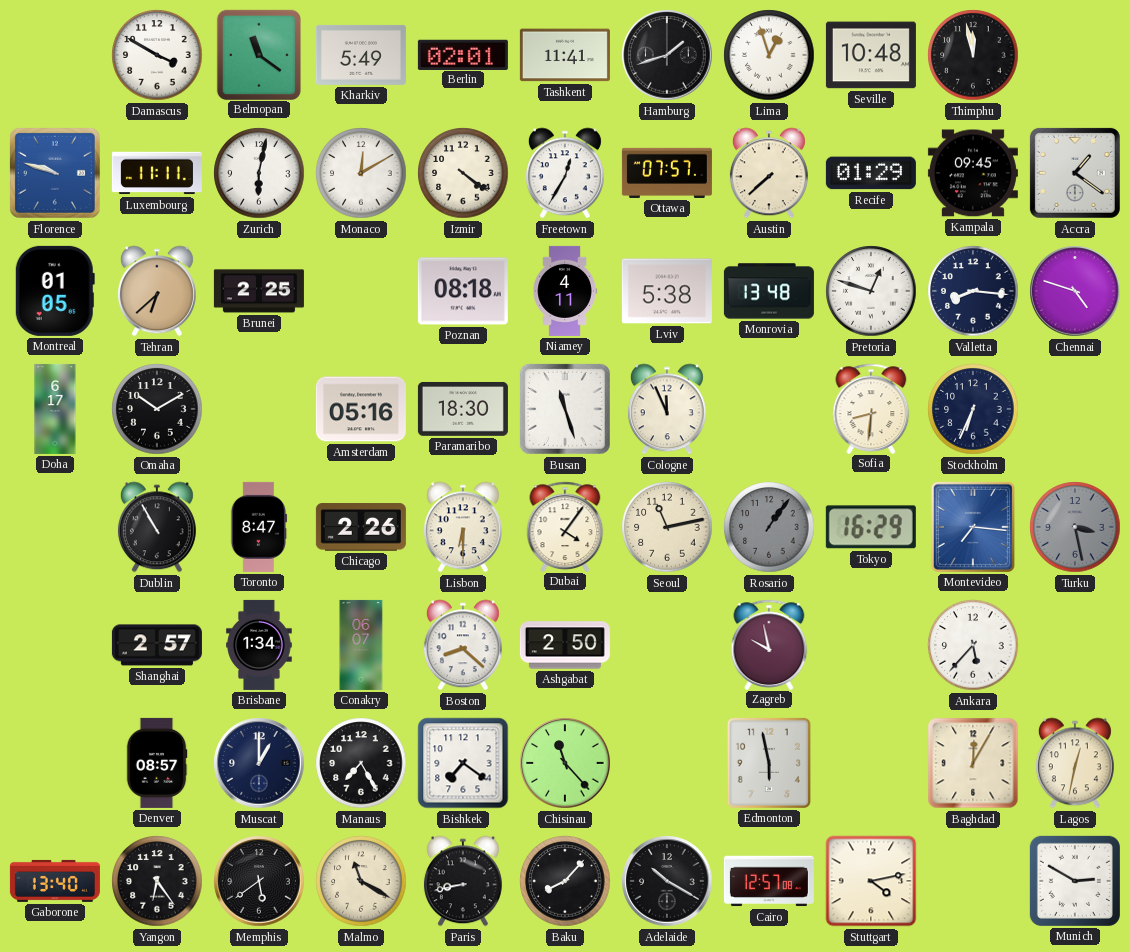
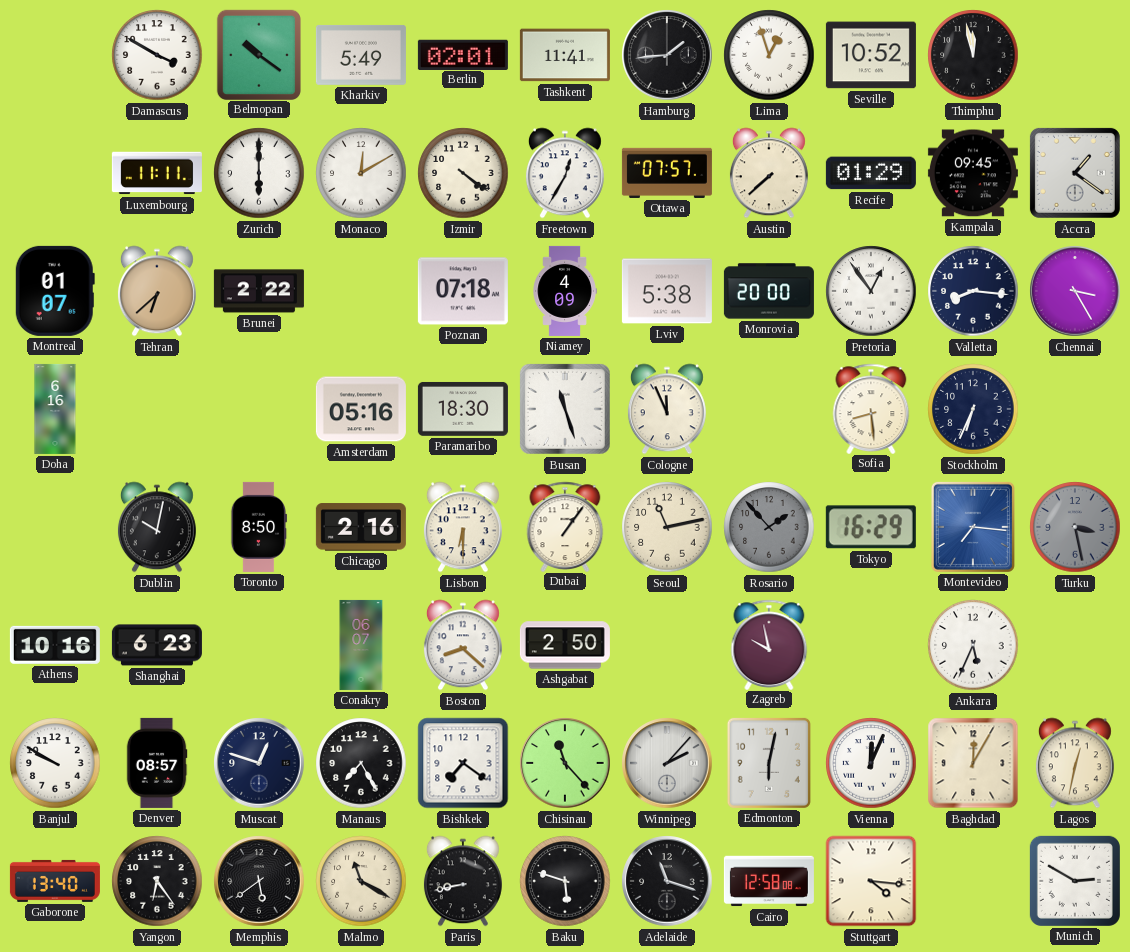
Belmopan: 11:21 -> 10:21
Hamburg: 1:42 -> 1:44
Seville: 10:48 -> 10:52
Florence: 9:48 -> none
Zurich: 6:02 -> 6:00
Montreal: 01:05 -> 01:07
Brunei: 2:25 -> 2:22
Poznan: 08:18 -> 07:18
Niamey: 4:11 -> 4:09
Monrovia: 13:48 -> 20:00
Pretoria: 12:48 -> 12:54
Chennai: 4:48 -> 3:25
Doha: 6:17 -> 6:16
Omaha: 10:10 -> none
Sofia: 8:31 -> 8:29
Dublin: 10:55 -> 10:02
Toronto: 8:47 -> 8:50
Chicago: 2:26 -> 2:16
Dubai: 4:06 -> 1:06
Rosario: 1:06 -> 1:53
Athens: none -> 10:16
Shanghai: 2:57 -> 6:23
Brisbane: 1:34 -> none
Ankara: 5:37 -> 5:34
Banjul: none -> 9:50
Muscat: 1:00 -> 12:48
Winnipeg: none -> 2:07
Edmonton: 5:58 -> 6:02
Vienna: none -> 12:04
Baku: 8:07 -> 5:48
Adelaide: 10:20 -> 11:18
Cairo: 12:57 -> 12:58
Stuttgart: 4:13 -> 4:16
